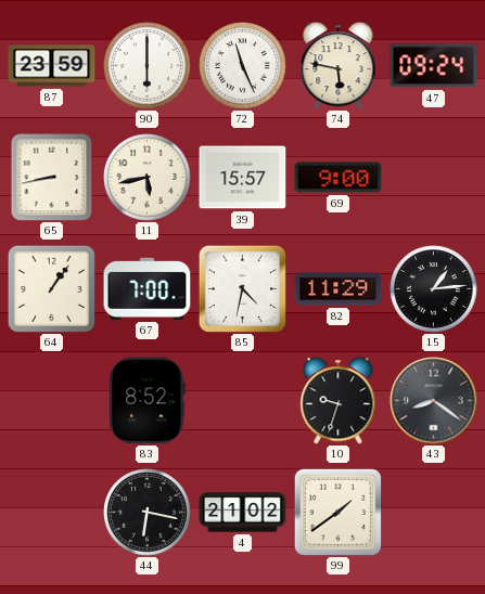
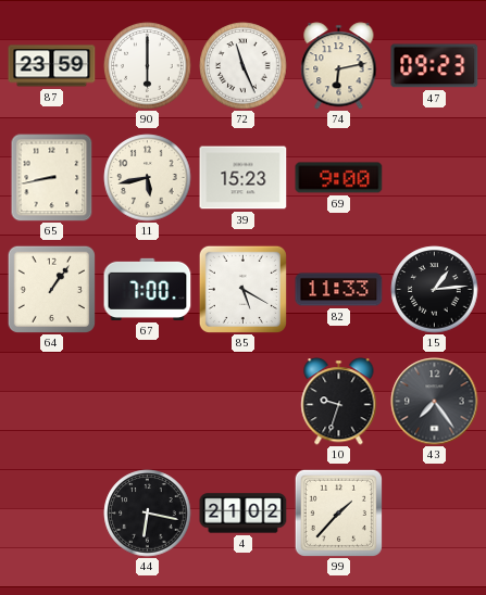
74: 5:47 -> 6:13
47: 09:24 -> 09:23
39: 15:57 -> 15:23
85: 4:32 -> 5:20
82: 11:29 -> 11:33
83: 8:52 -> none
43: 8:21 -> 7:24
99: 1:39 -> 1:37
